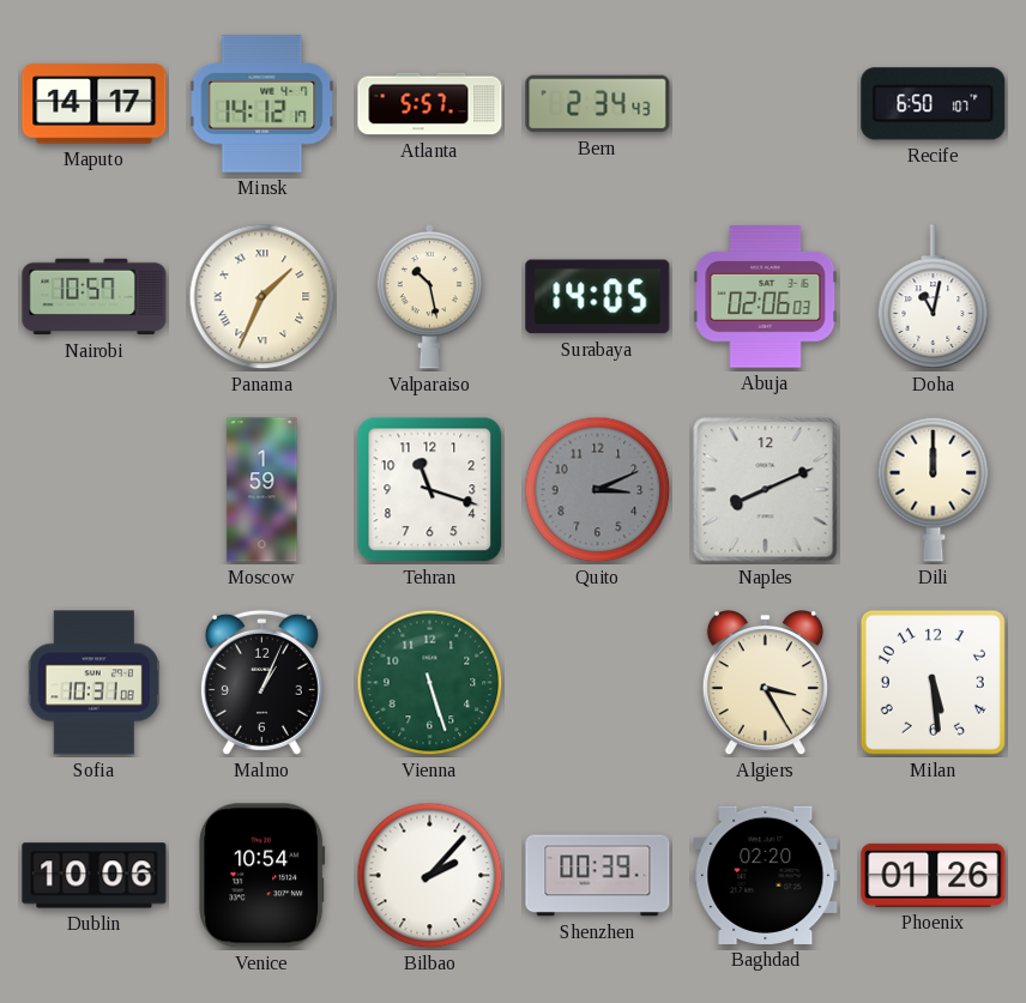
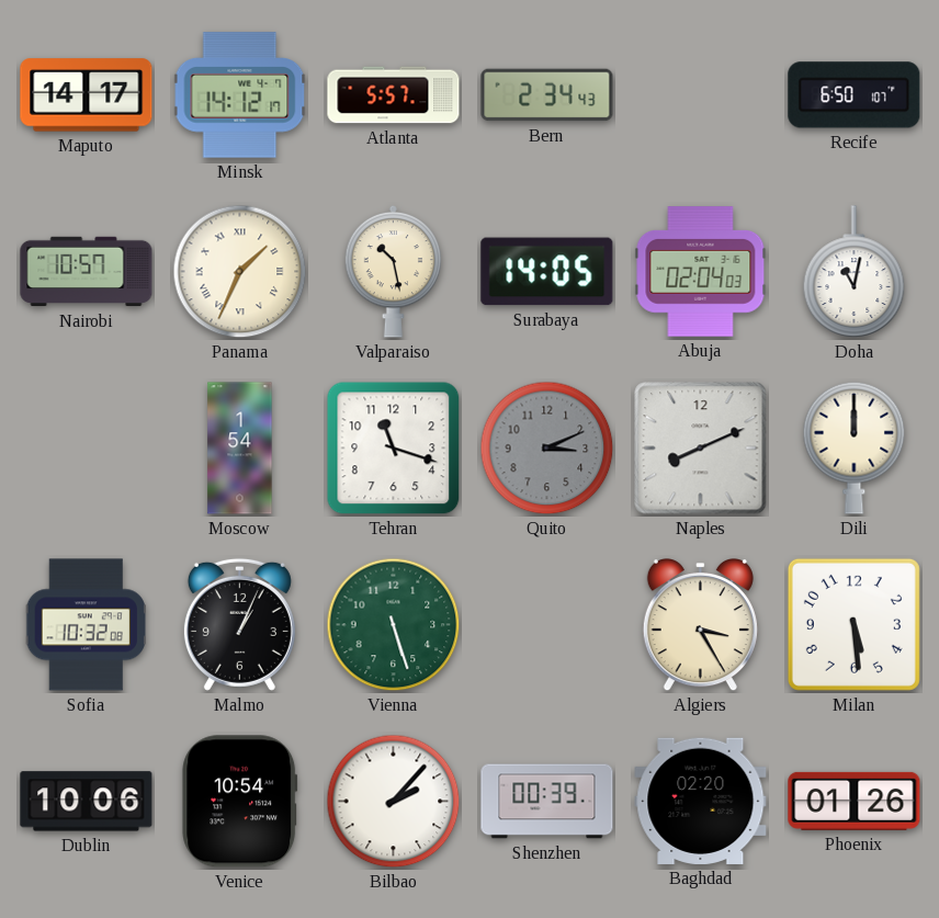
Abuja: 02:06 -> 02:04
Moscow: 1:59 -> 1:54
Sofia: 10:31 -> 10:32
